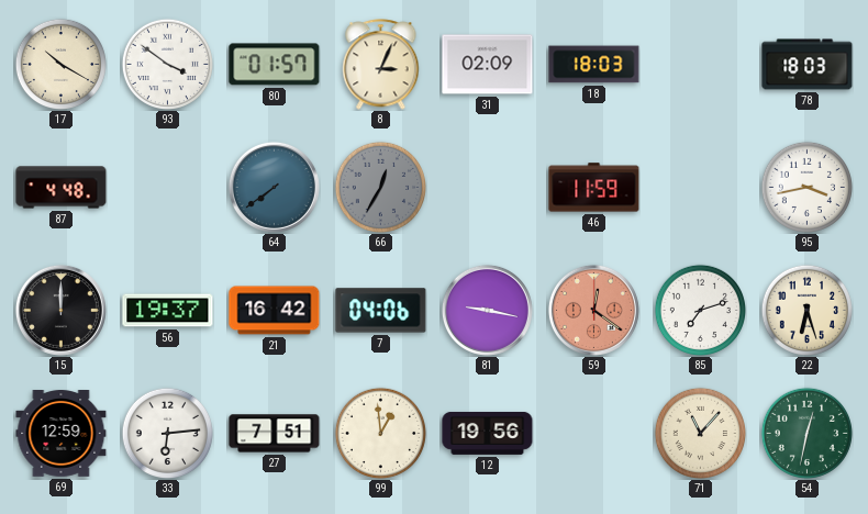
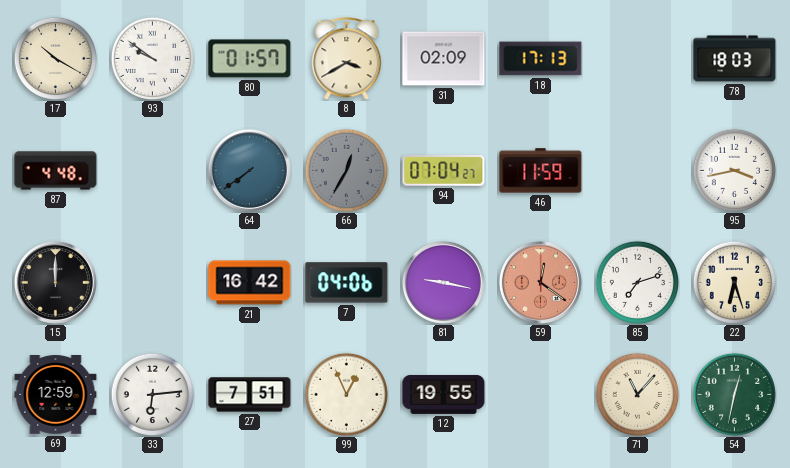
93: 3:51 -> 9:51
8: 3:04 -> 3:40
18: 18:03 -> 17:13
94: none -> 07:04
56: 19:37 -> none
99: 12:59 -> 12:56
12: 19:56 -> 19:55
